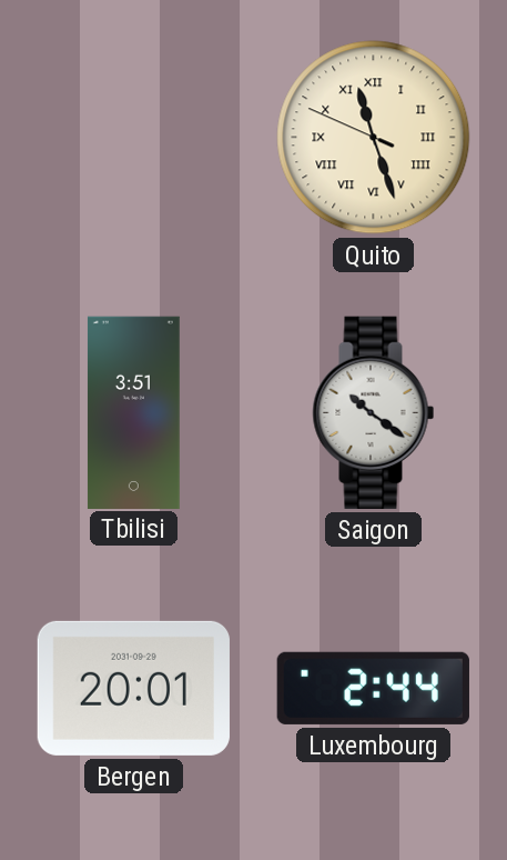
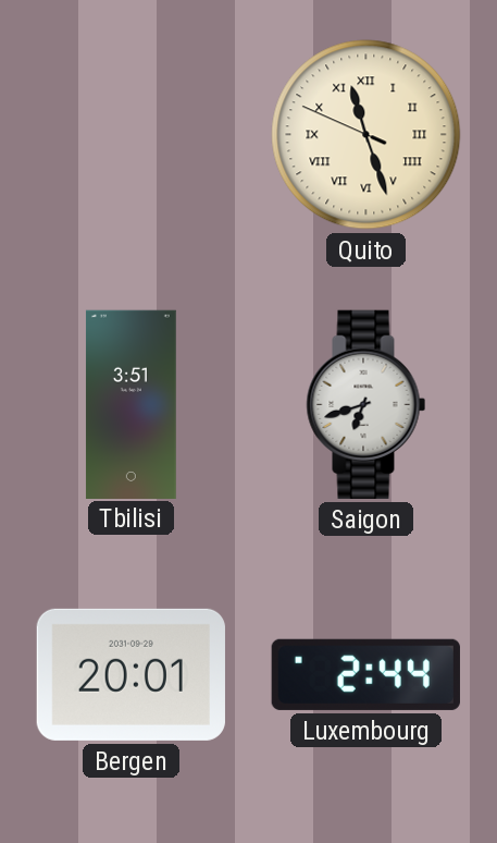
Saigon: 10:21 -> 6:42
